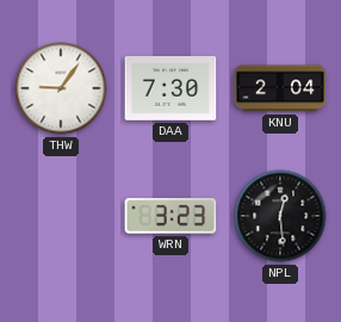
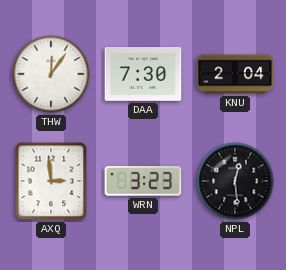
THW: 9:06 -> 12:06
AXQ: none -> 2:59
